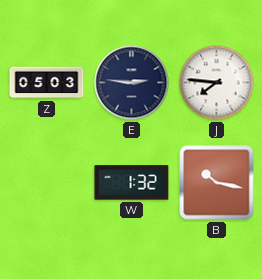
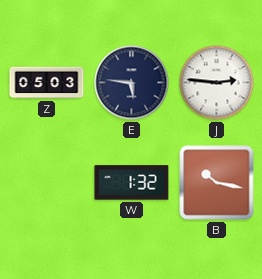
E: 2:46 -> 5:46
J: 7:46 -> 2:46
